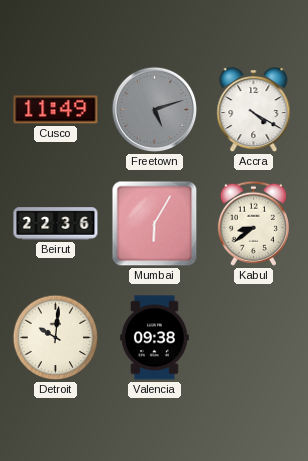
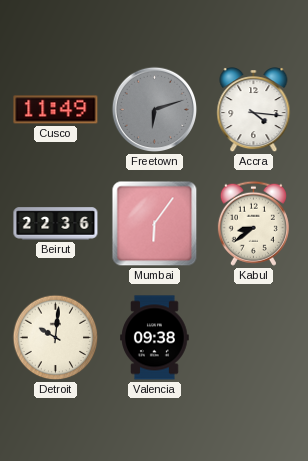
Freetown: 5:12 -> 6:12
Accra: 4:20 -> 4:16
Mumbai: 6:05 -> 6:06
